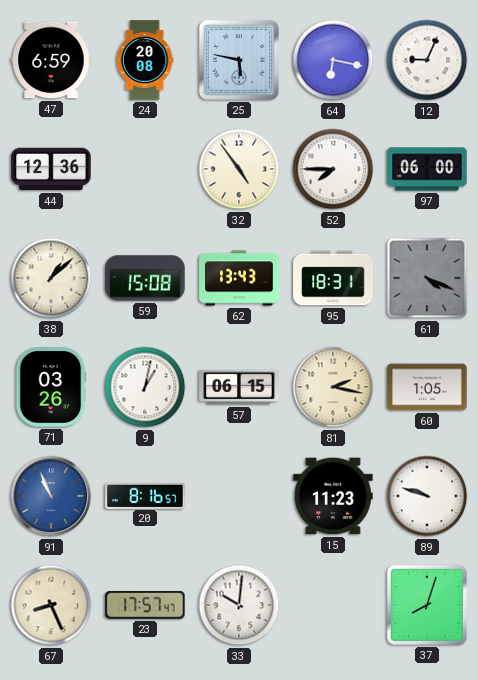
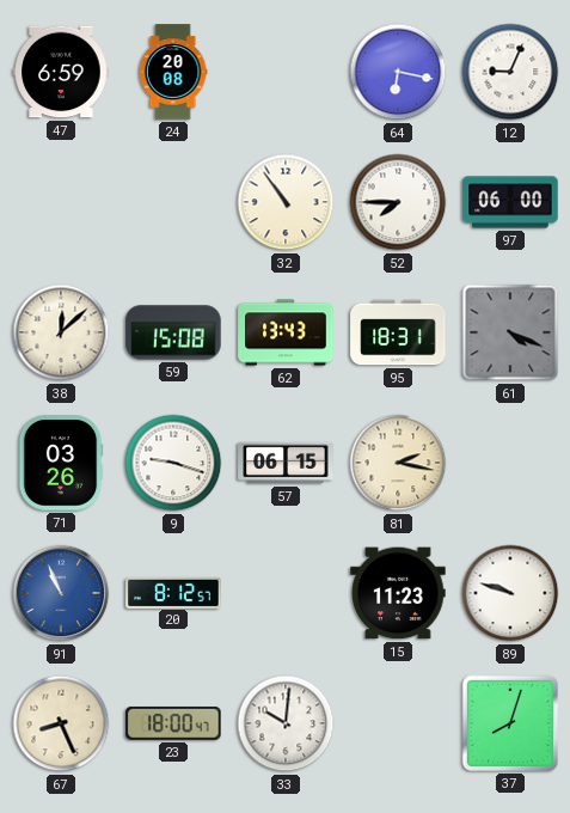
25: 5:47 -> none
44: 12:36 -> none
32: 4:54 -> 10:54
38: 1:08 -> 12:08
9: 1:02 -> 9:18
60: 1:05 -> none
20: 8:16 -> 8:12
23: 17:57 -> 18:00
